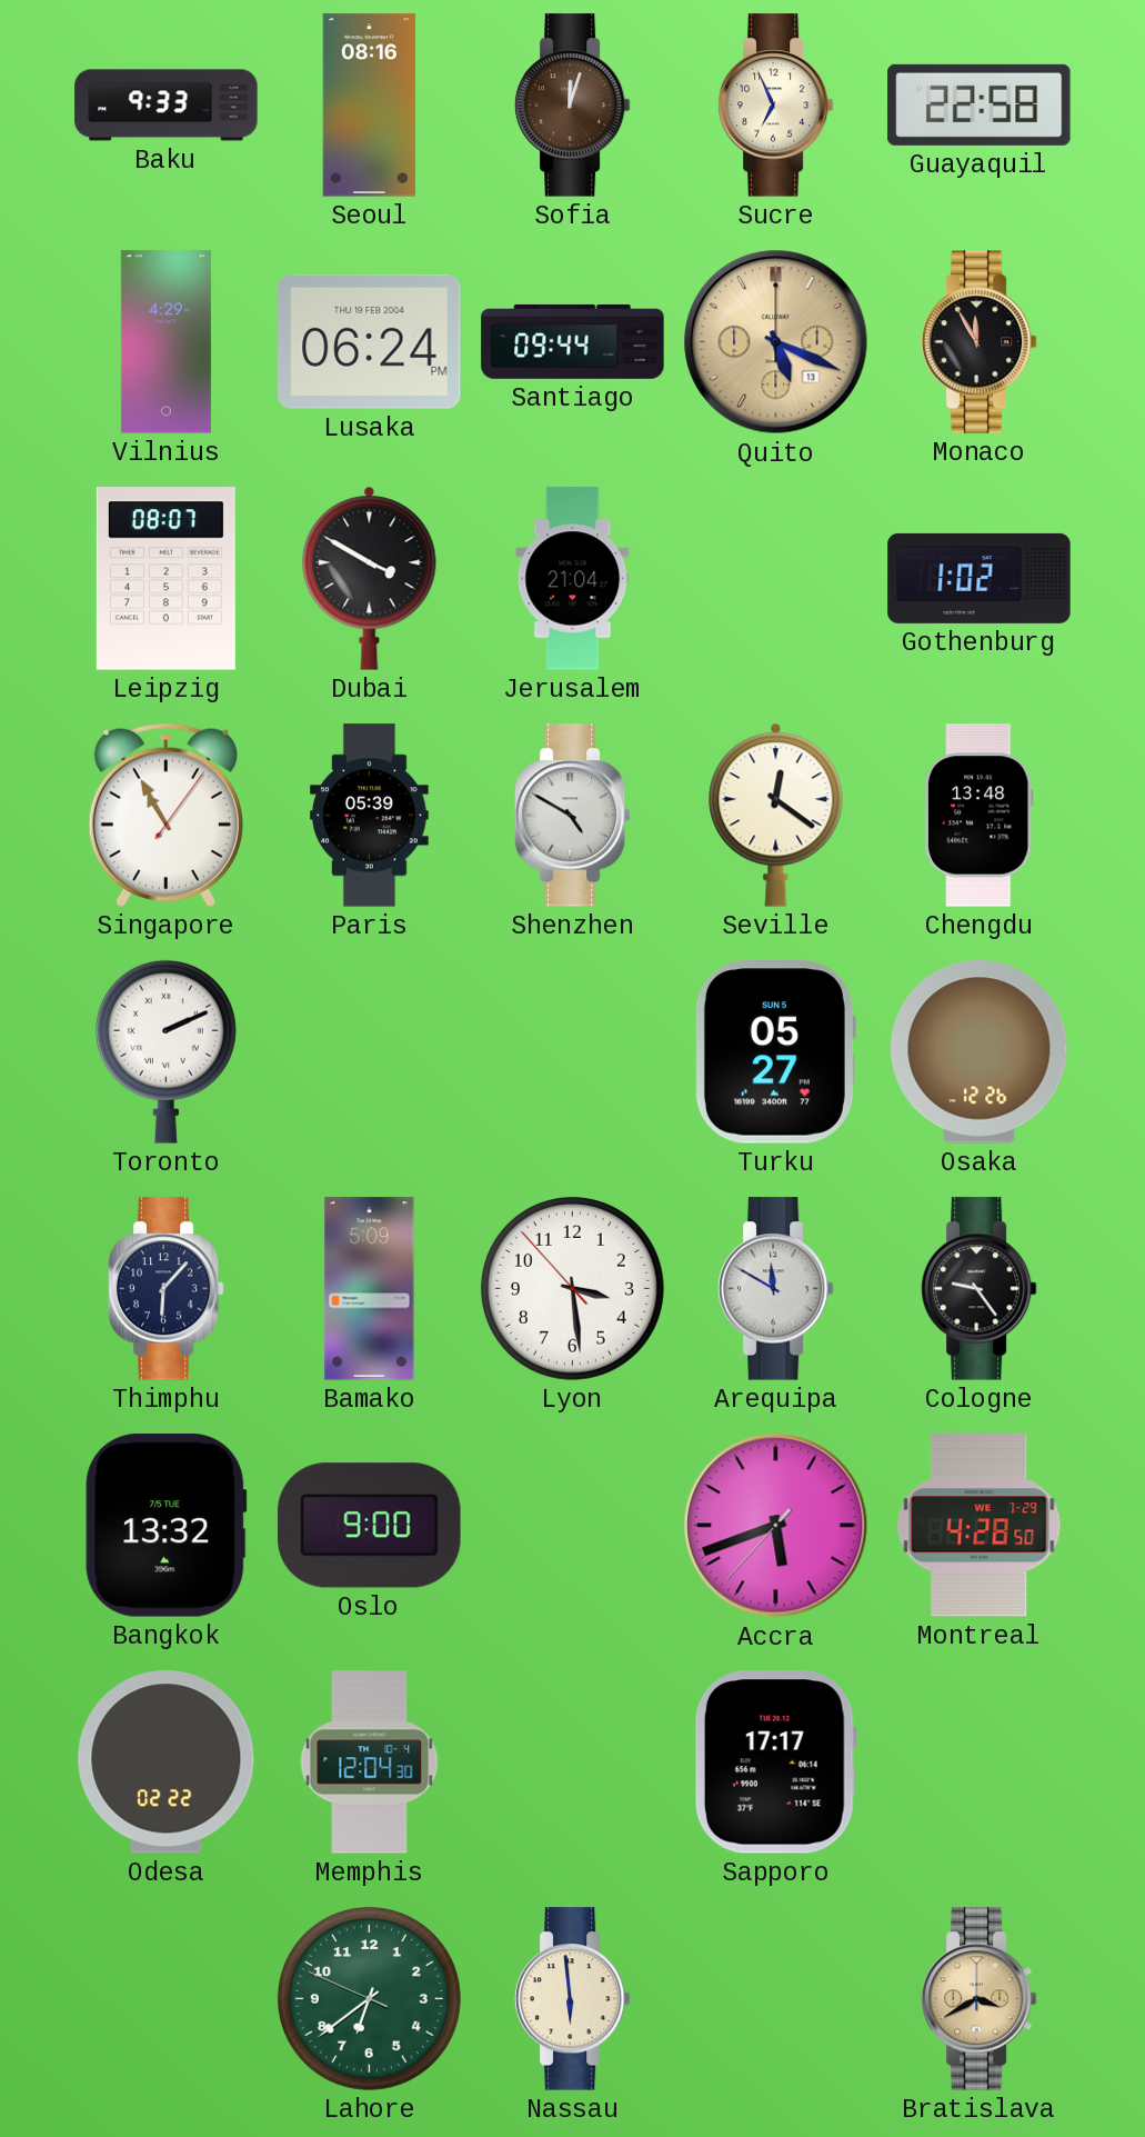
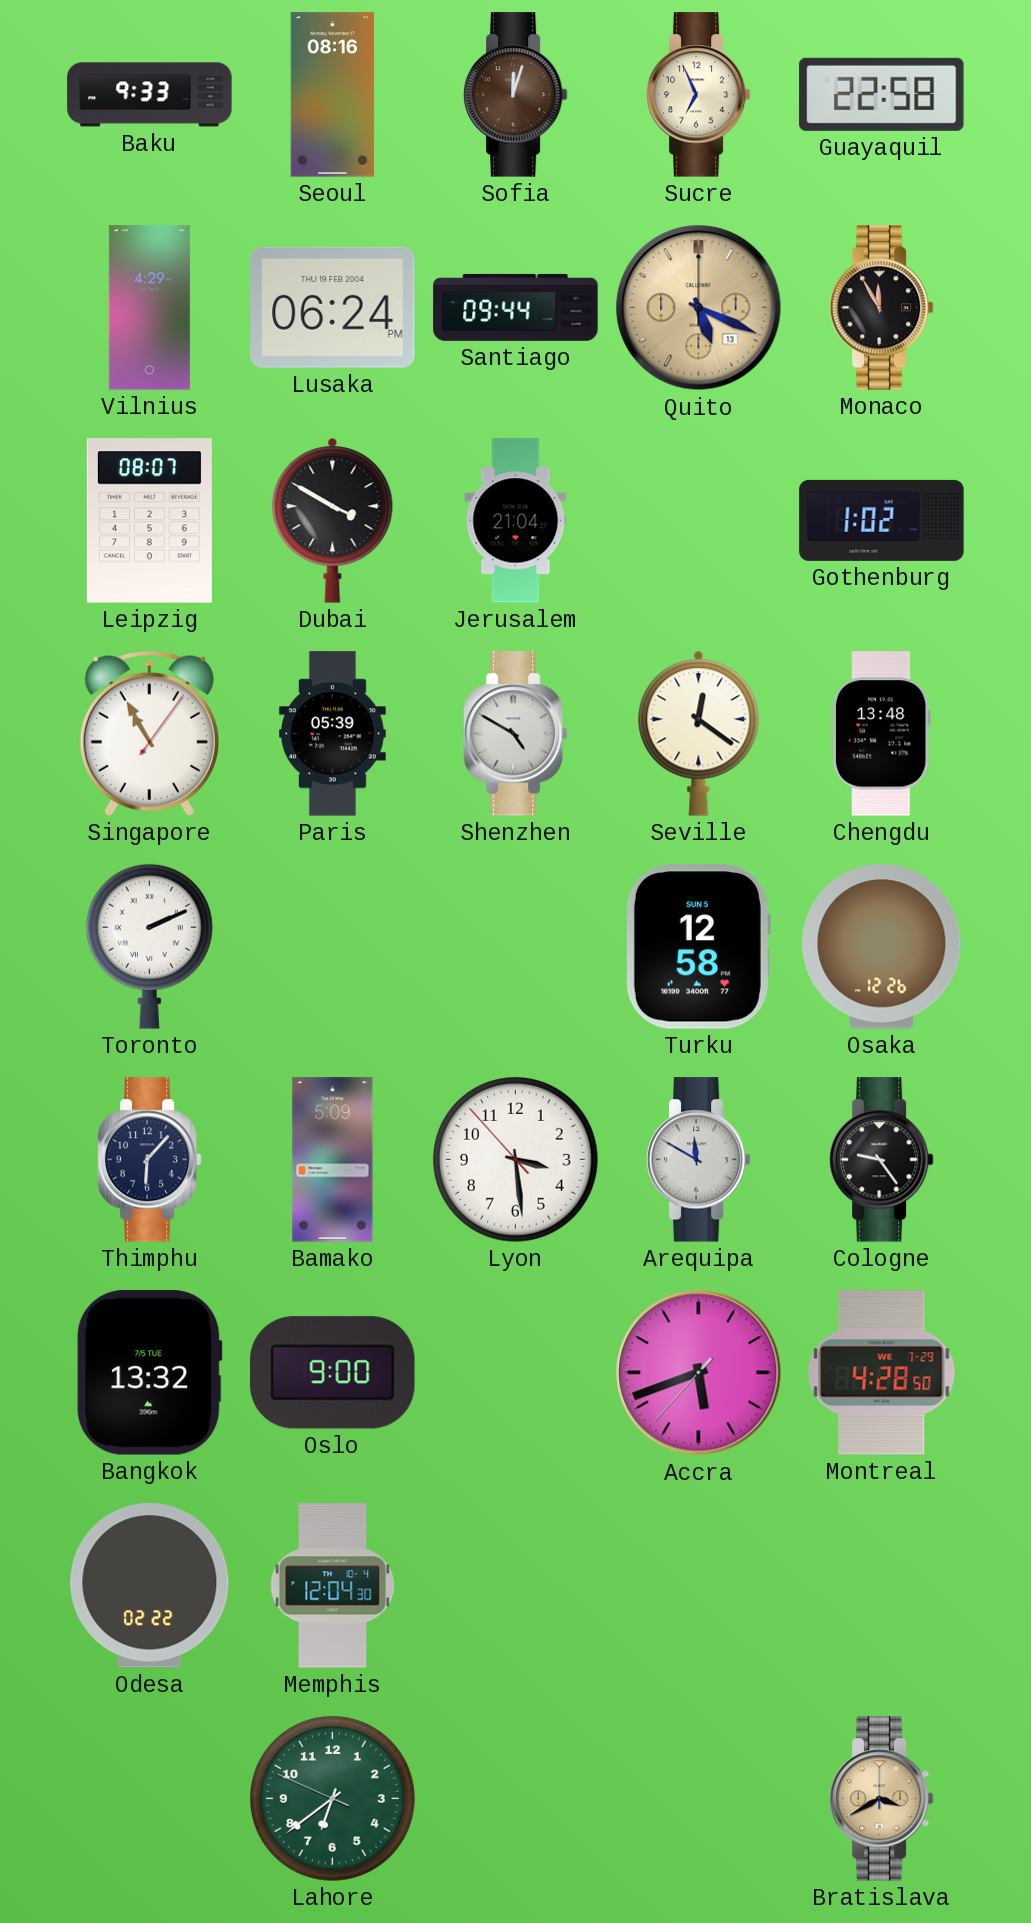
Turku: 05:27 -> 12:58
Sapporo: 17:17 -> none
Nassau: 5:59 -> none
